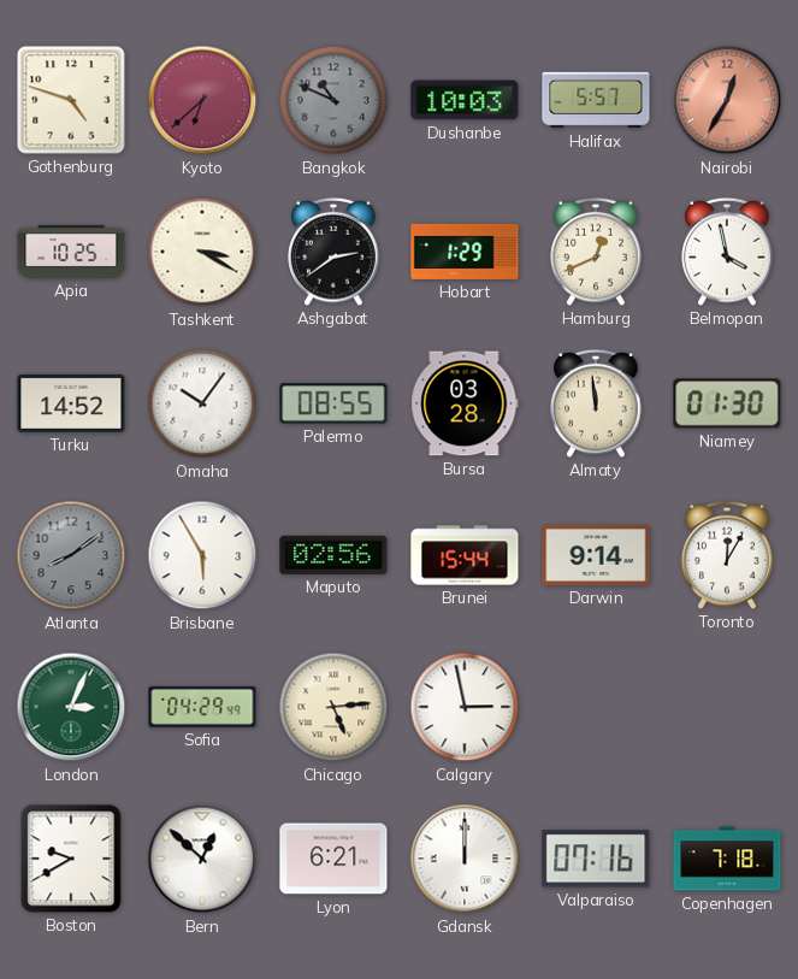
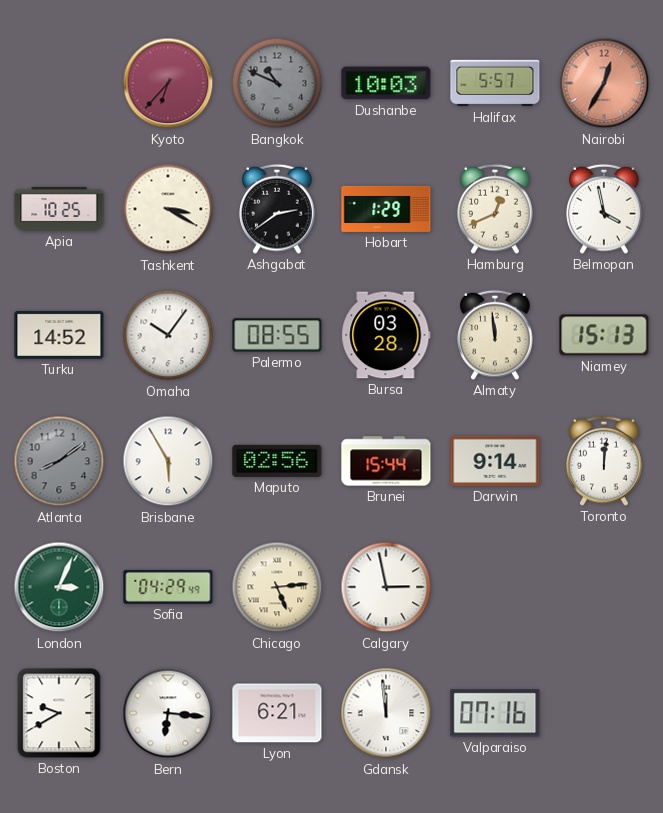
Gothenburg: 4:48 -> none
Kyoto: 6:38 -> 6:37
Niamey: 01:30 -> 15:13
Toronto: 12:05 -> 12:01
Bern: 12:52 -> 6:16
Gdansk: 12:00 -> 11:59
Copenhagen: 7:18 -> none
